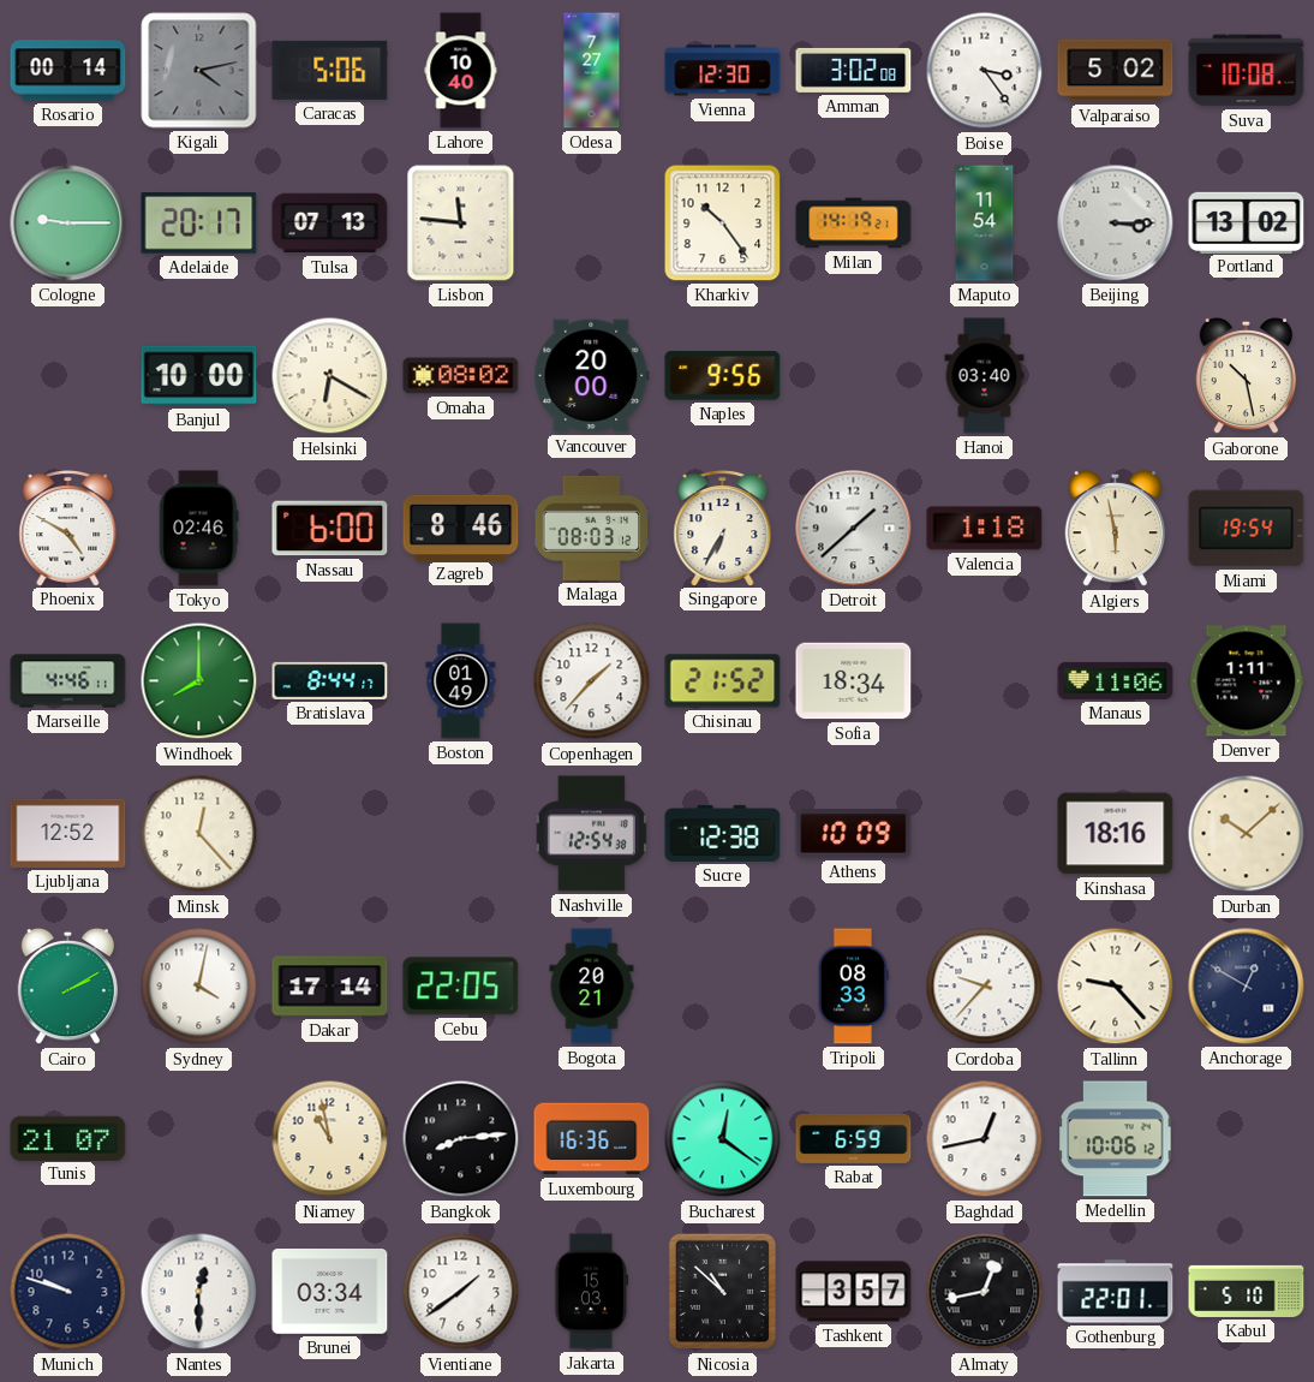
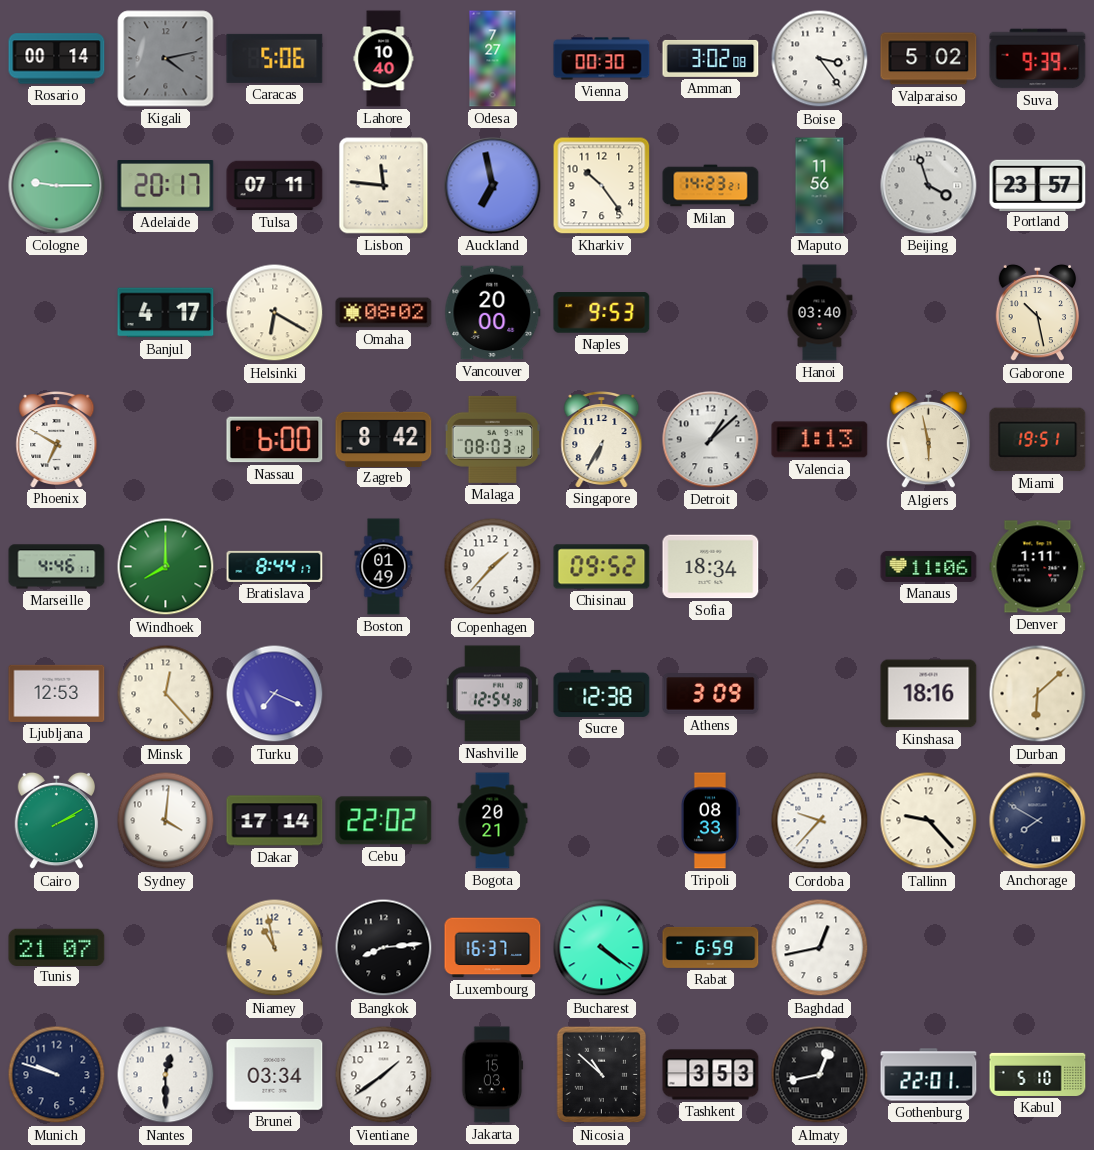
Vienna: 12:30 -> 00:30
Suva: 10:08 -> 9:39
Tulsa: 07:13 -> 07:11
Auckland: none -> 6:58
Milan: 14:19 -> 14:23
Maputo: 11:54 -> 11:56
Beijing: 3:15 -> 3:57
Portland: 13:02 -> 23:57
Banjul: 10:00 -> 4:17
Naples: 9:56 -> 9:53
Phoenix: 4:50 -> 6:50
Tokyo: 02:46 -> none
Zagreb: 8:46 -> 8:42
Detroit: 1:38 -> 1:08
Valencia: 1:18 -> 1:13
Miami: 19:54 -> 19:51
Chisinau: 21:52 -> 09:52
Ljubljana: 12:52 -> 12:53
Turku: none -> 7:19
Athens: 10:09 -> 3:09
Durban: 10:08 -> 6:08
Sydney: 4:02 -> 4:01
Cebu: 22:05 -> 22:02
Anchorage: 12:50 -> 7:50
Luxembourg: 16:36 -> 16:37
Bucharest: 12:21 -> 4:21
Medellin: 10:06 -> none
Tashkent: 3:57 -> 3:53
